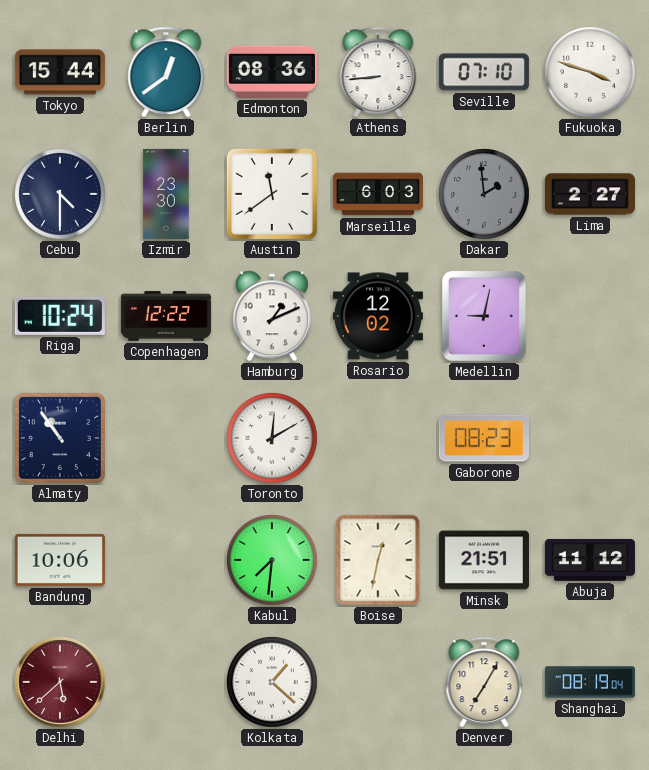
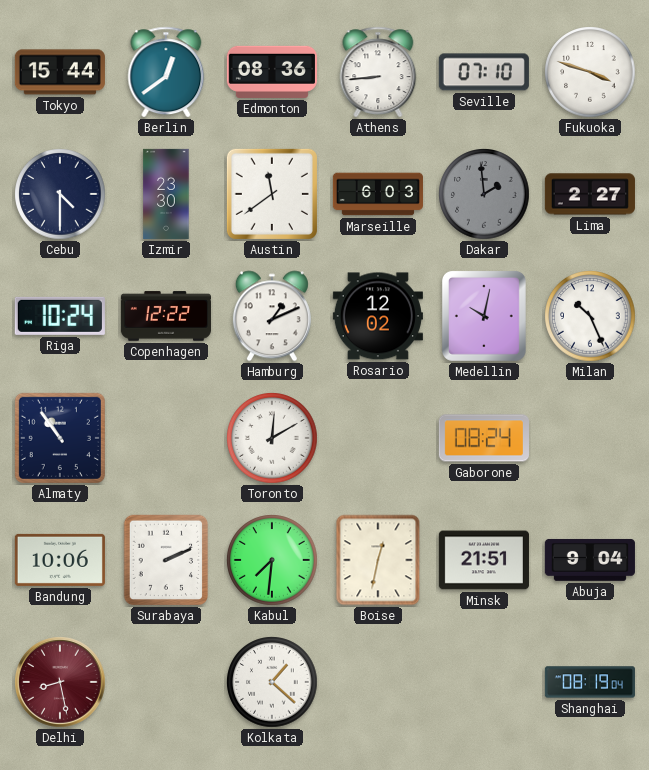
Medellin: 9:02 -> 10:02
Milan: none -> 10:26
Gaborone: 08:23 -> 08:24
Surabaya: none -> 2:11
Abuja: 11:12 -> 9:04
Delhi: 5:38 -> 8:28
Denver: 7:05 -> none
